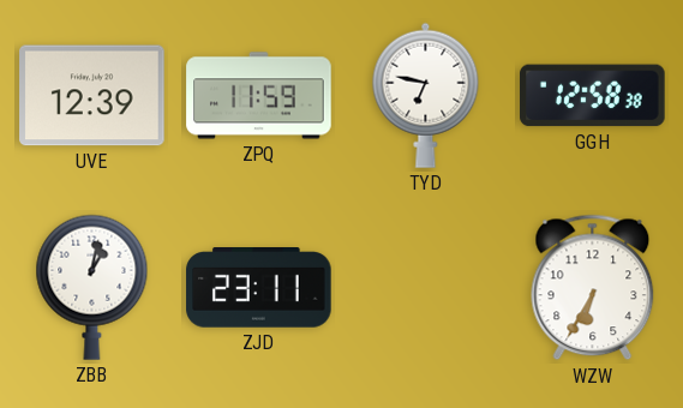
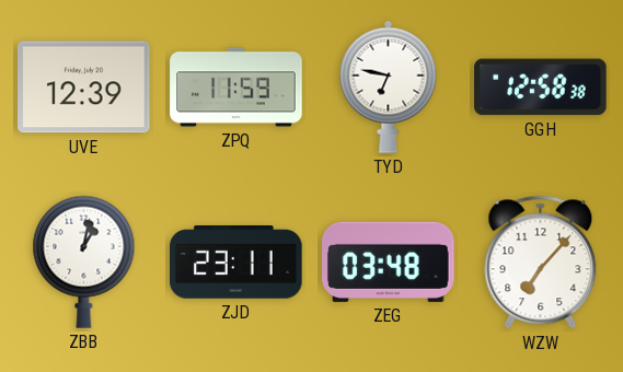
ZEG: none -> 03:48
WZW: 6:35 -> 7:07
